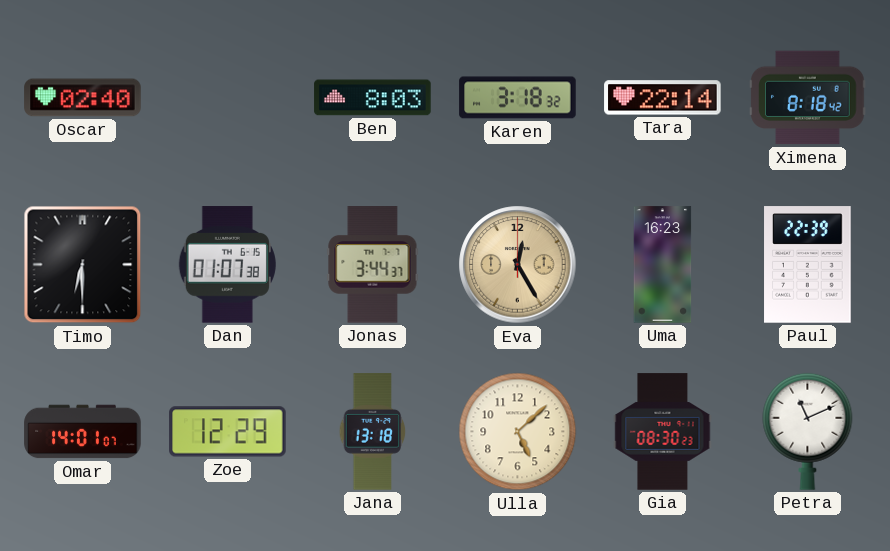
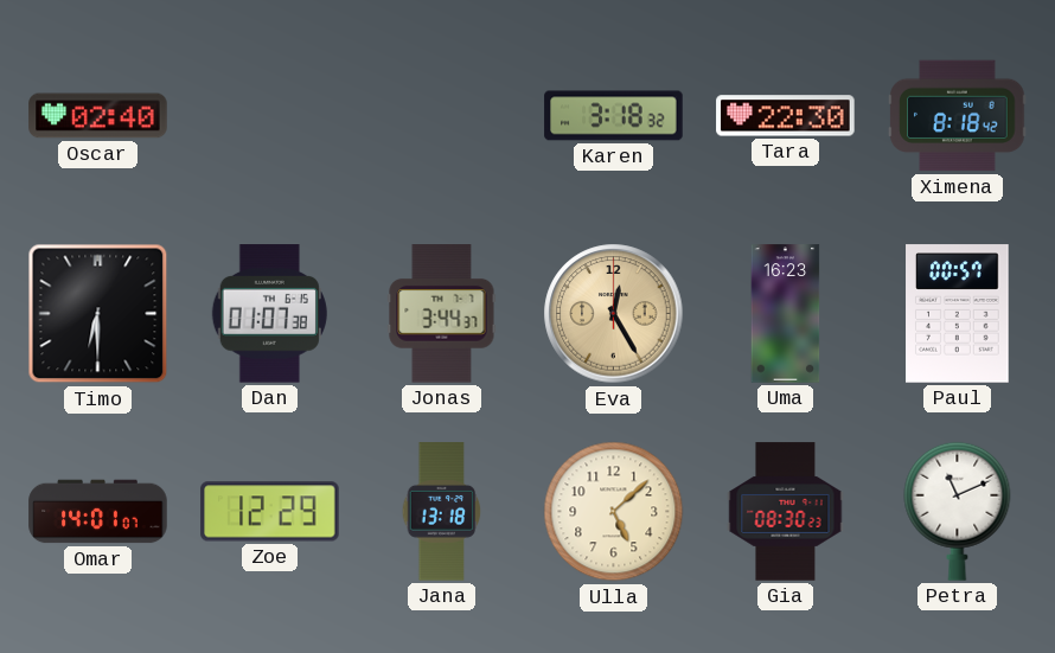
Ben: 8:03 -> none
Tara: 22:14 -> 22:30
Paul: 22:39 -> 00:57
